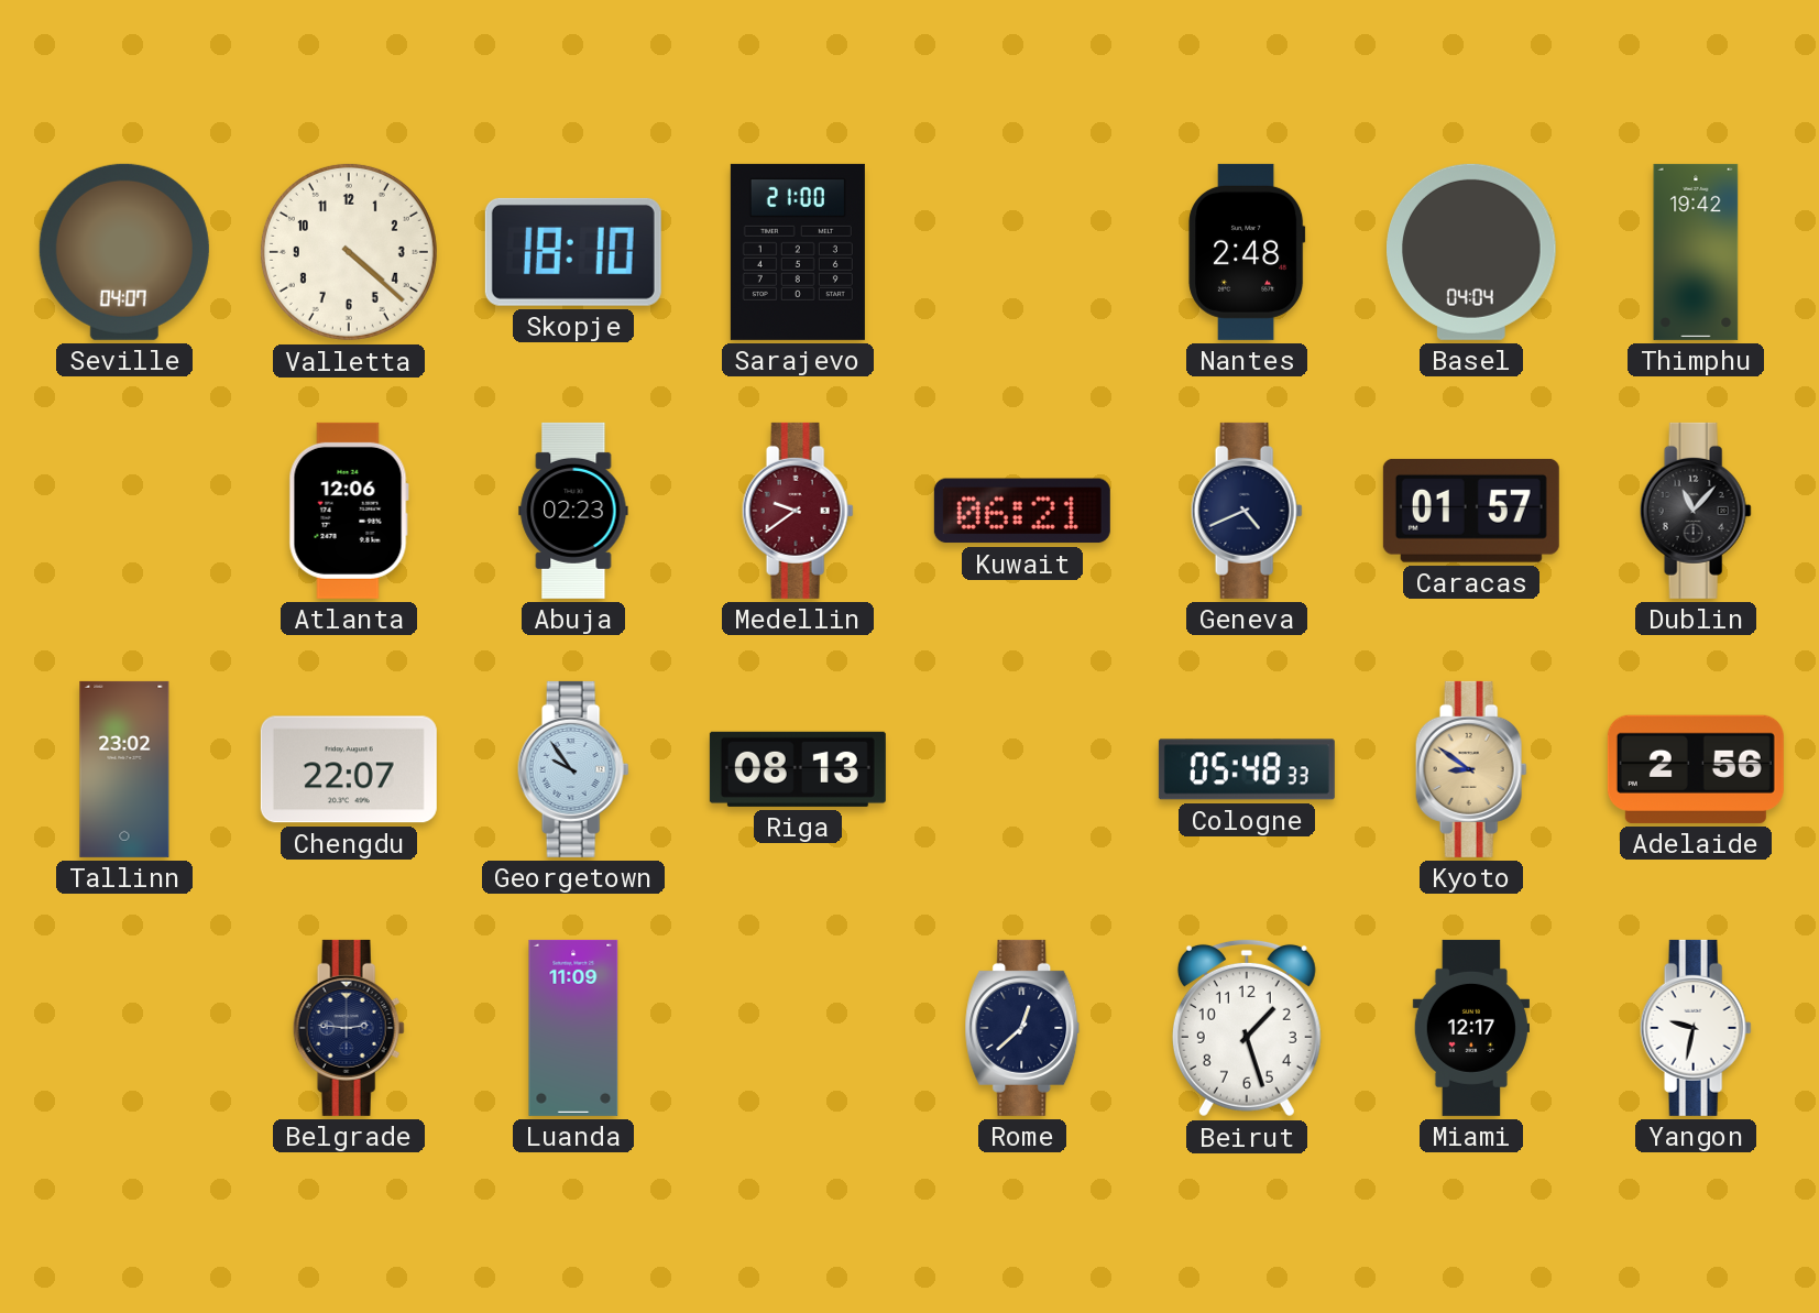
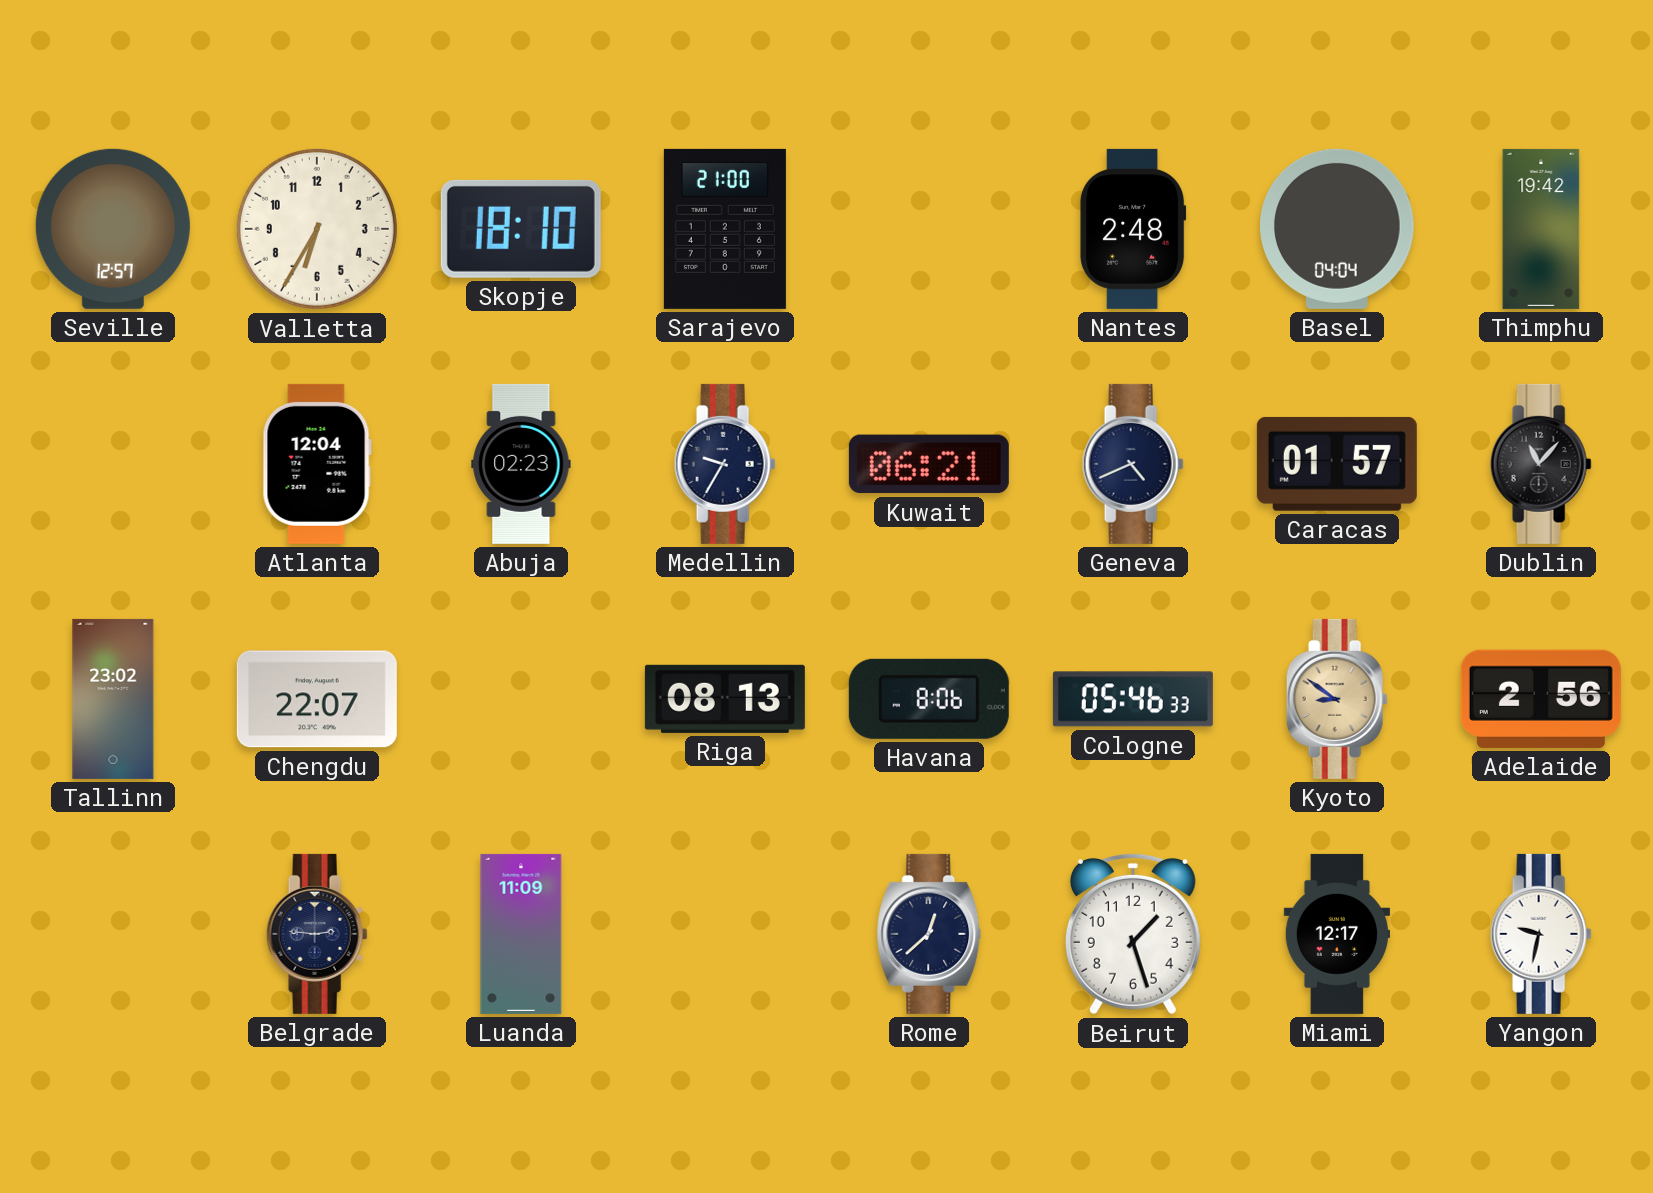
Seville: 04:07 -> 12:57
Valletta: 4:22 -> 6:35
Atlanta: 12:06 -> 12:04
Medellin: 9:39 -> 9:35
Medellin dial: burgundy -> navy
Georgetown: 9:54 -> none
Havana: none -> 8:06
Cologne: 05:48 -> 05:46
